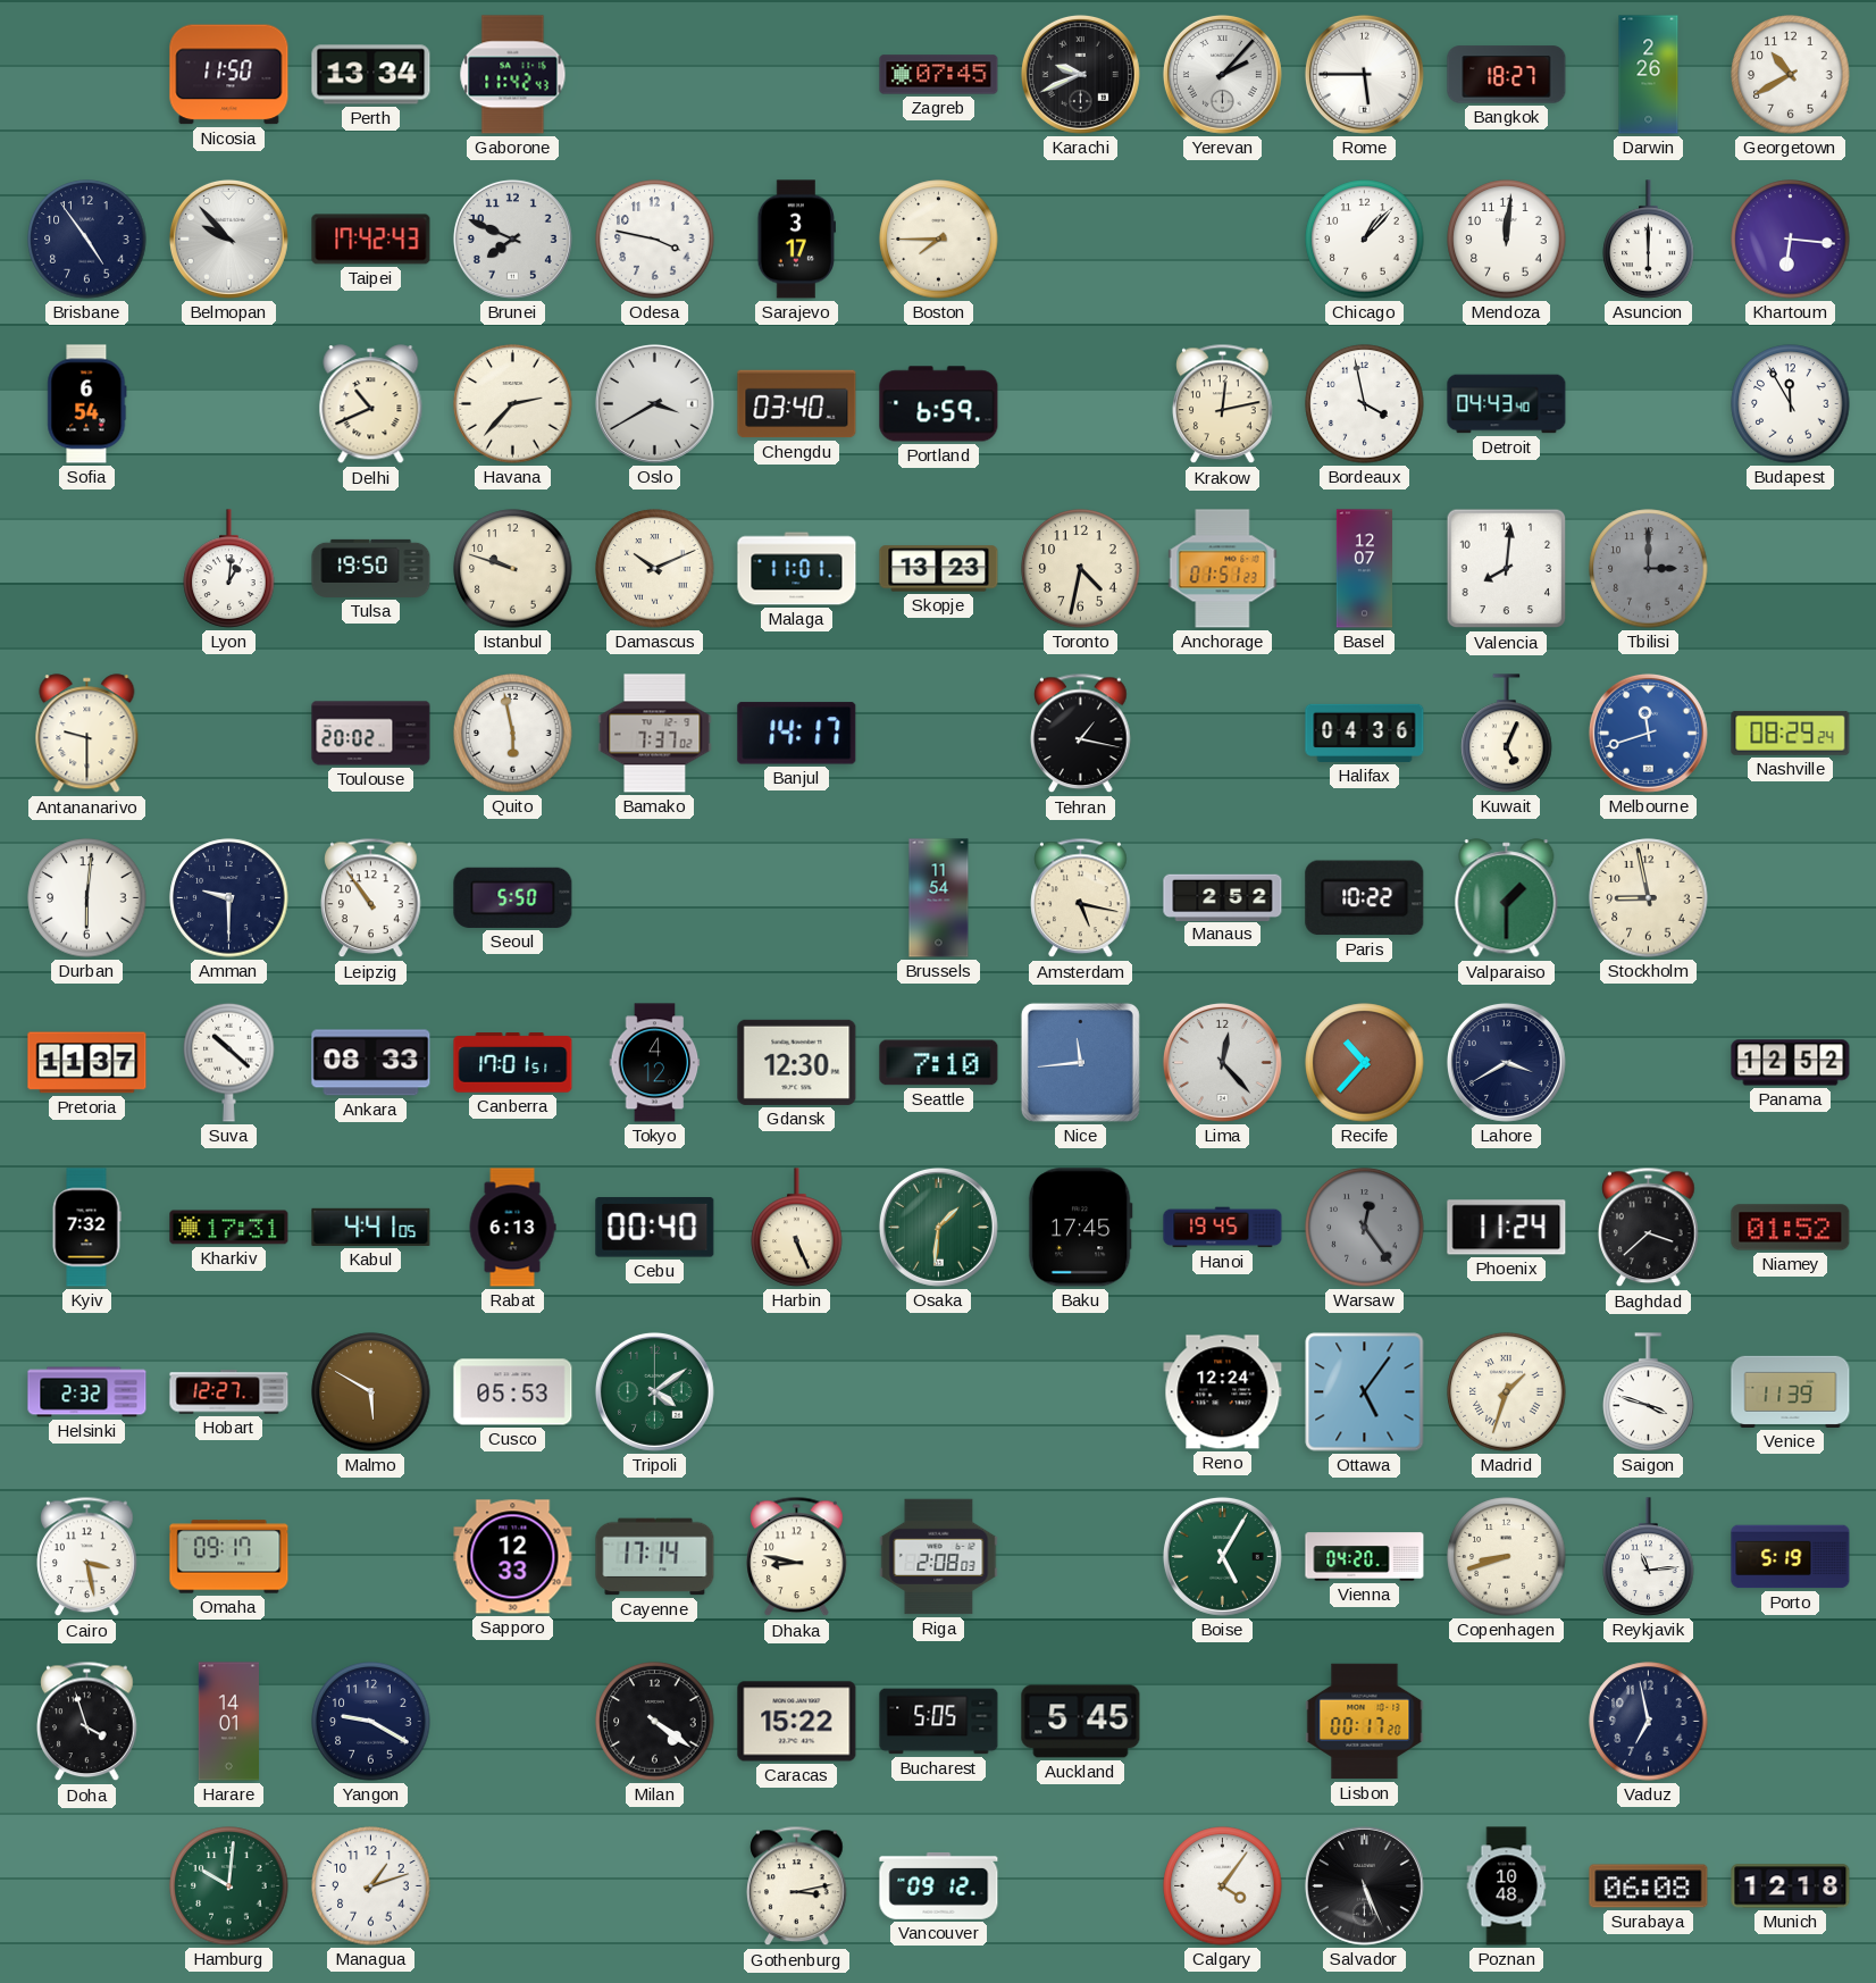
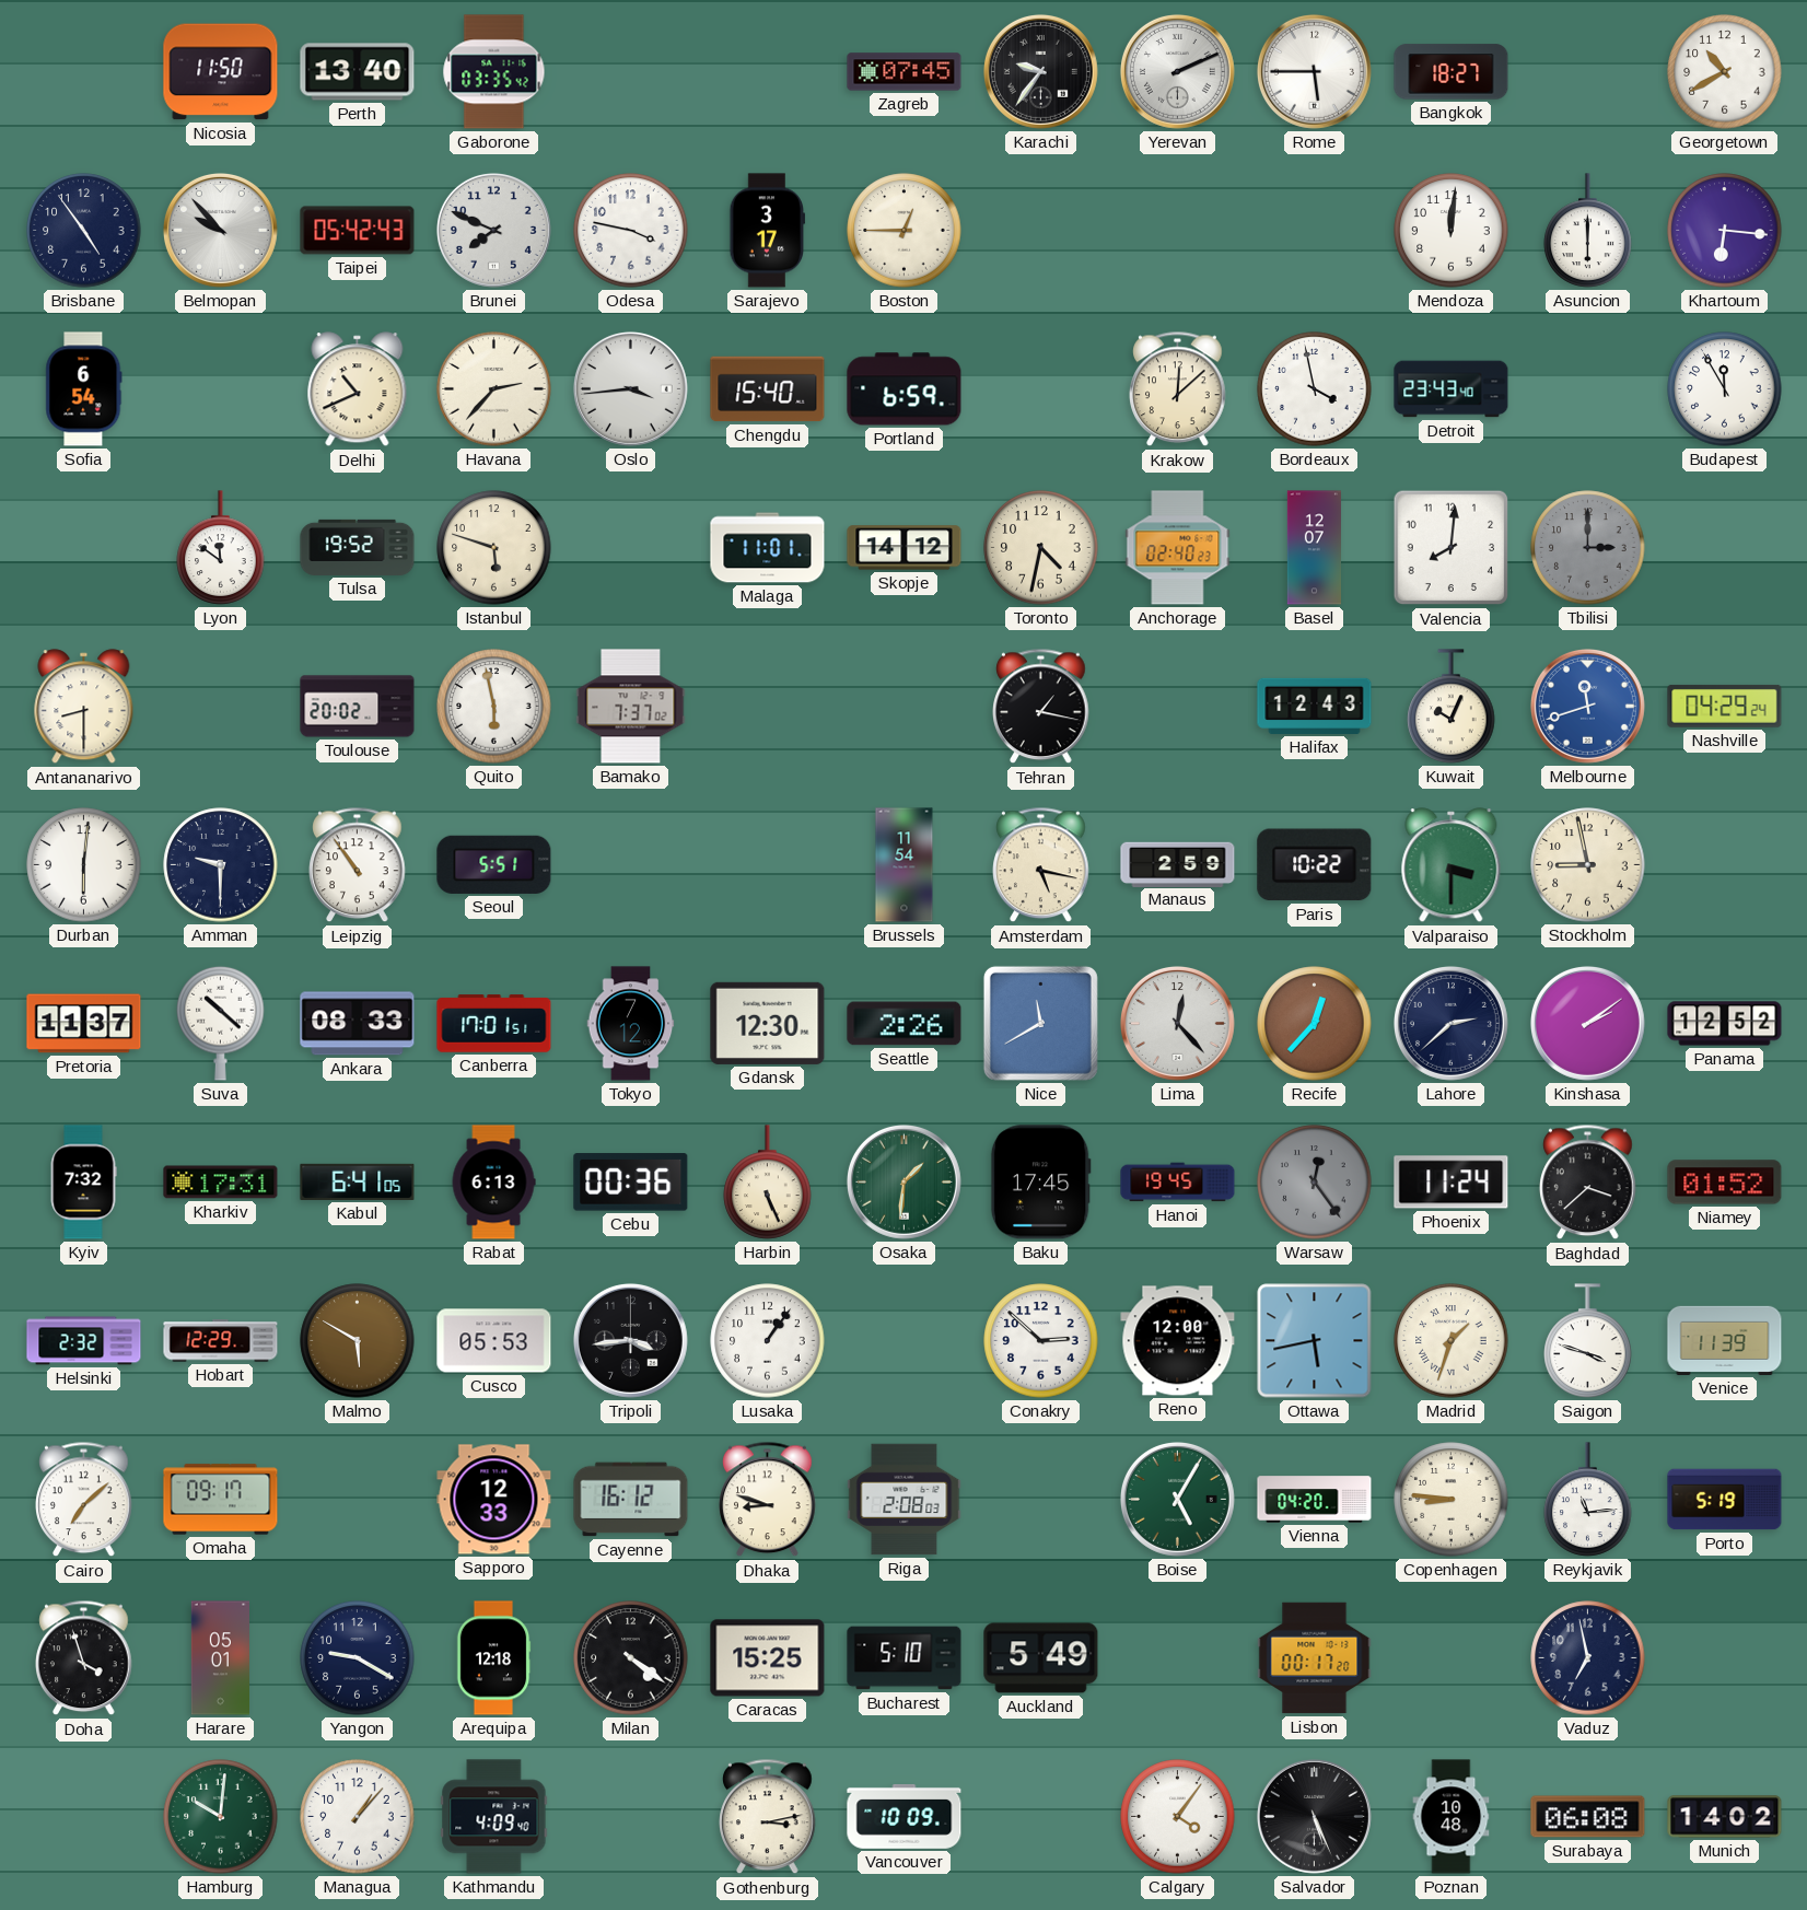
Perth: 13:34 -> 13:40
Gaborone: 11:42 -> 03:35
Karachi: 9:41 -> 9:36
Yerevan: 2:07 -> 2:11
Darwin: 2:26 -> none
Taipei: 17:42 -> 05:42
Boston: 7:45 -> 12:45
Chicago: 1:07 -> none
Oslo: 3:40 -> 3:44
Chengdu: 03:40 -> 15:40
Krakow: 12:13 -> 12:08
Detroit: 04:43 -> 23:43
Lyon: 1:01 -> 11:51
Tulsa: 19:50 -> 19:52
Istanbul: 9:48 -> 5:48
Damascus: 10:11 -> none
Skopje: 13:23 -> 14:12
Anchorage: 01:51 -> 02:40
Antananarivo: 9:30 -> 8:30
Banjul: 14:17 -> none
Halifax: 04:36 -> 12:43
Kuwait: 5:04 -> 10:04
Nashville: 08:29 -> 04:29
Seoul: 5:50 -> 5:51
Manaus: 2:52 -> 2:59
Valparaiso: 1:30 -> 3:30
Tokyo: 4:12 -> 7:12
Seattle: 7:10 -> 2:26
Nice: 11:44 -> 11:40
Recife: 10:37 -> 12:37
Lahore: 3:40 -> 2:38
Kinshasa: none -> 2:09
Kabul: 4:41 -> 6:41
Cebu: 00:40 -> 00:36
Hobart: 12:27 -> 12:29
Tripoli: 4:09 -> 3:44
Tripoli dial: green -> black
Lusaka: none -> 1:06
Conakry: none -> 2:52
Reno: 12:24 -> 12:00
Ottawa: 5:06 -> 5:43
Cairo: 3:28 -> 7:08
Cayenne: 17:14 -> 16:12
Dhaka: 8:47 -> 8:48
Copenhagen: 8:42 -> 8:46
Harare: 14:01 -> 05:01
Arequipa: none -> 12:18
Caracas: 15:22 -> 15:25
Bucharest: 5:05 -> 5:10
Auckland: 5:45 -> 5:49
Managua: 1:12 -> 1:07
Kathmandu: none -> 4:09
Vancouver: 09:12 -> 10:09
Munich: 12:18 -> 14:02
